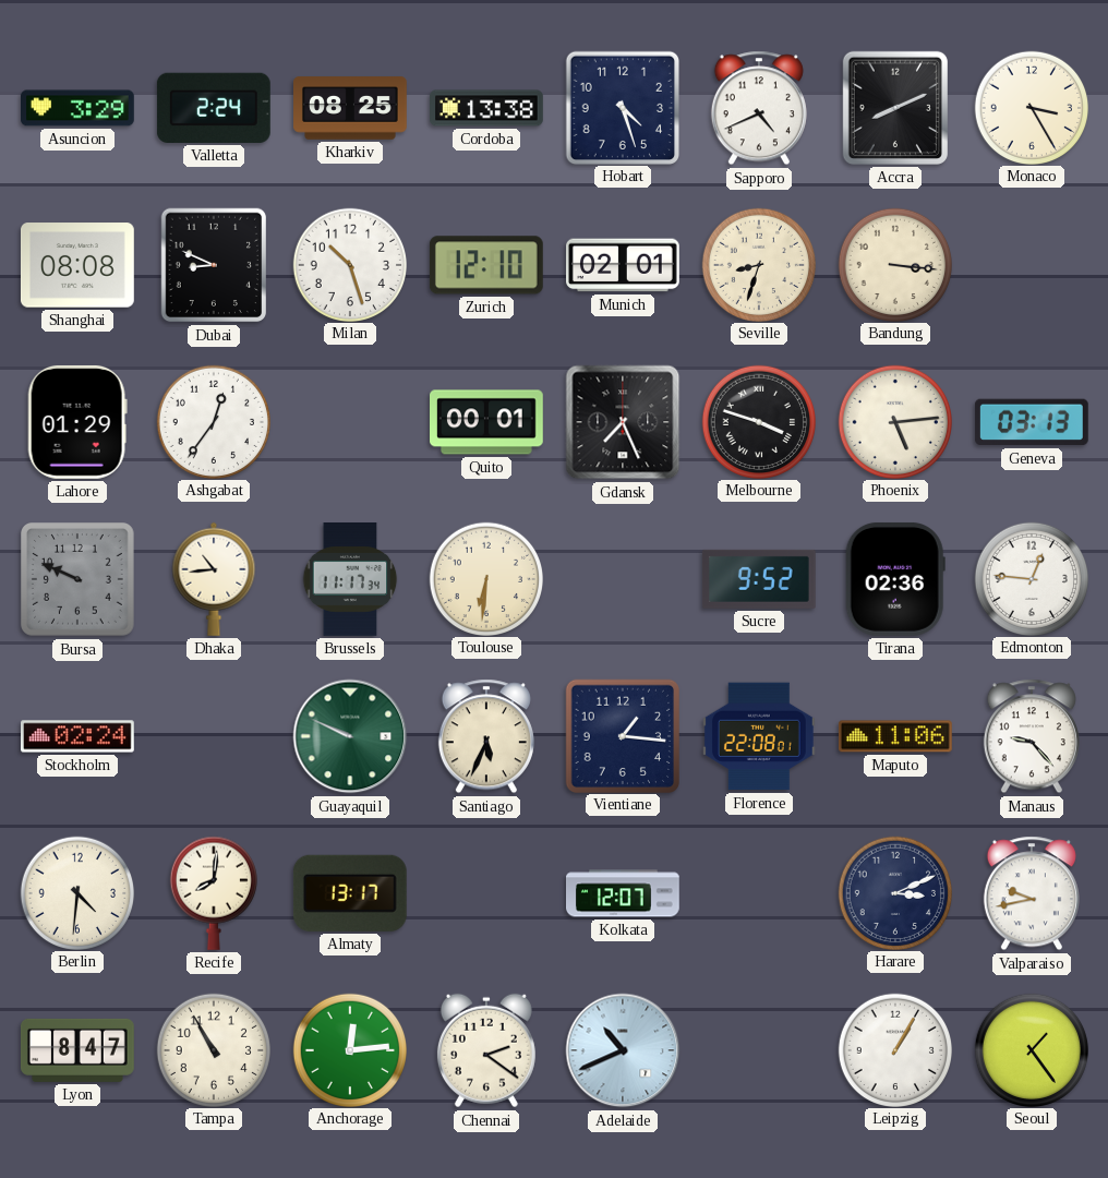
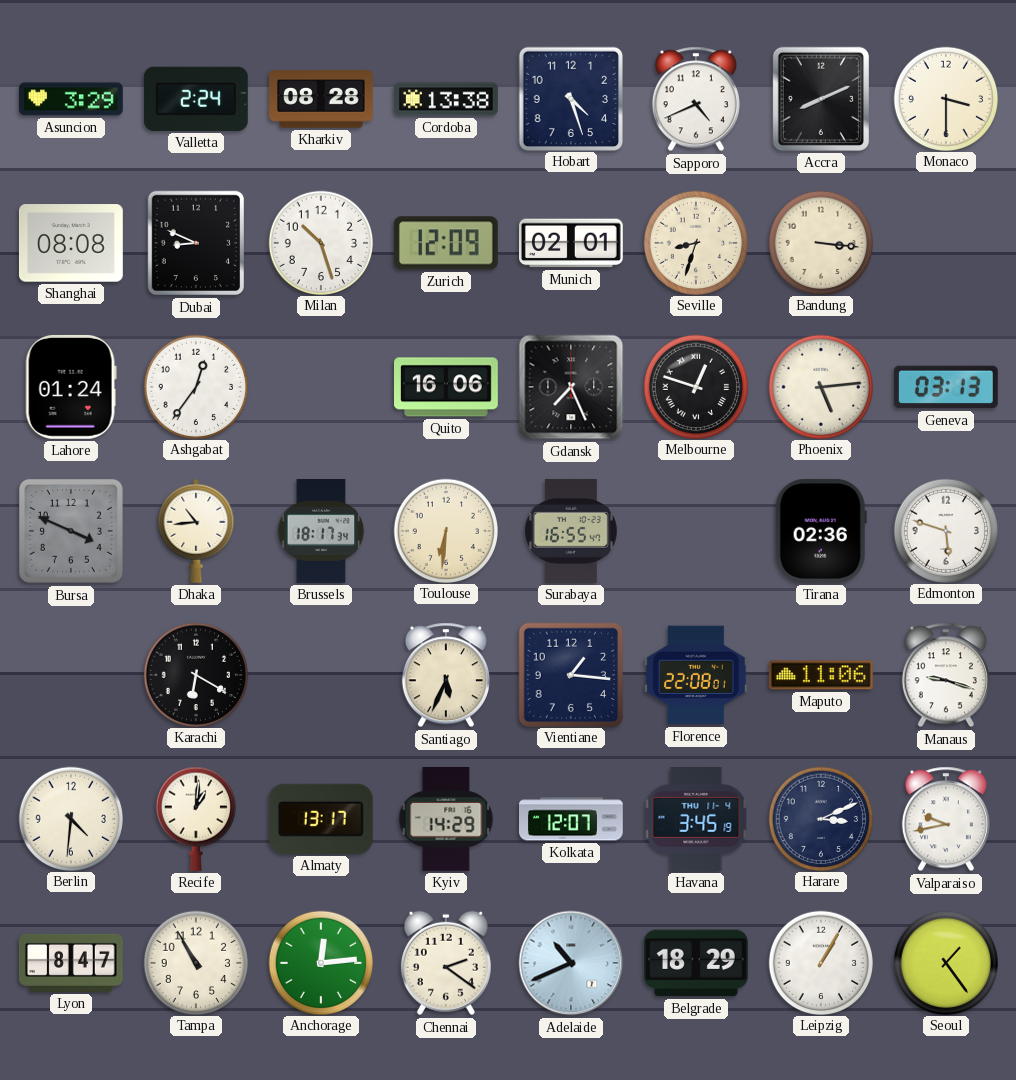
Kharkiv: 08:25 -> 08:28
Monaco: 3:25 -> 3:30
Zurich: 12:10 -> 12:09
Lahore: 01:29 -> 01:24
Quito: 00:01 -> 16:06
Melbourne: 3:48 -> 12:48
Bursa: 9:49 -> 3:49
Brussels: 11:17 -> 18:17
Surabaya: none -> 16:55
Sucre: 9:52 -> none
Edmonton: 12:46 -> 5:48
Stockholm: 02:24 -> none
Karachi: none -> 6:20
Guayaquil: 9:49 -> none
Manaus: 9:23 -> 9:18
Recife: 8:01 -> 1:01
Kyiv: none -> 14:29
Havana: none -> 3:45
Belgrade: none -> 18:29
